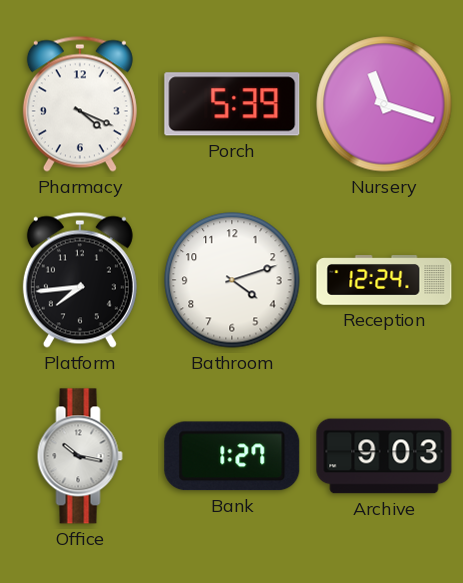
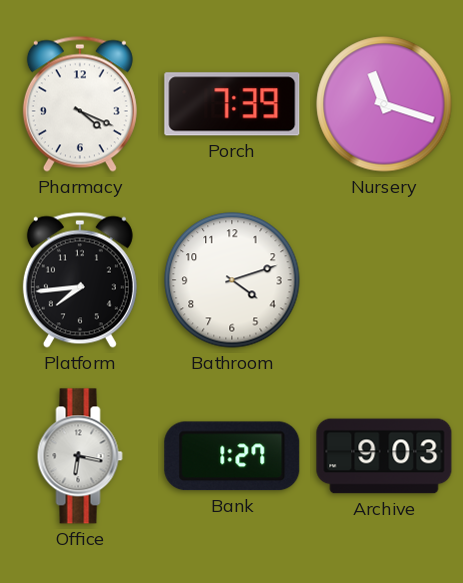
Porch: 5:39 -> 7:39
Reception: 12:24 -> none
Office: 10:17 -> 6:17
